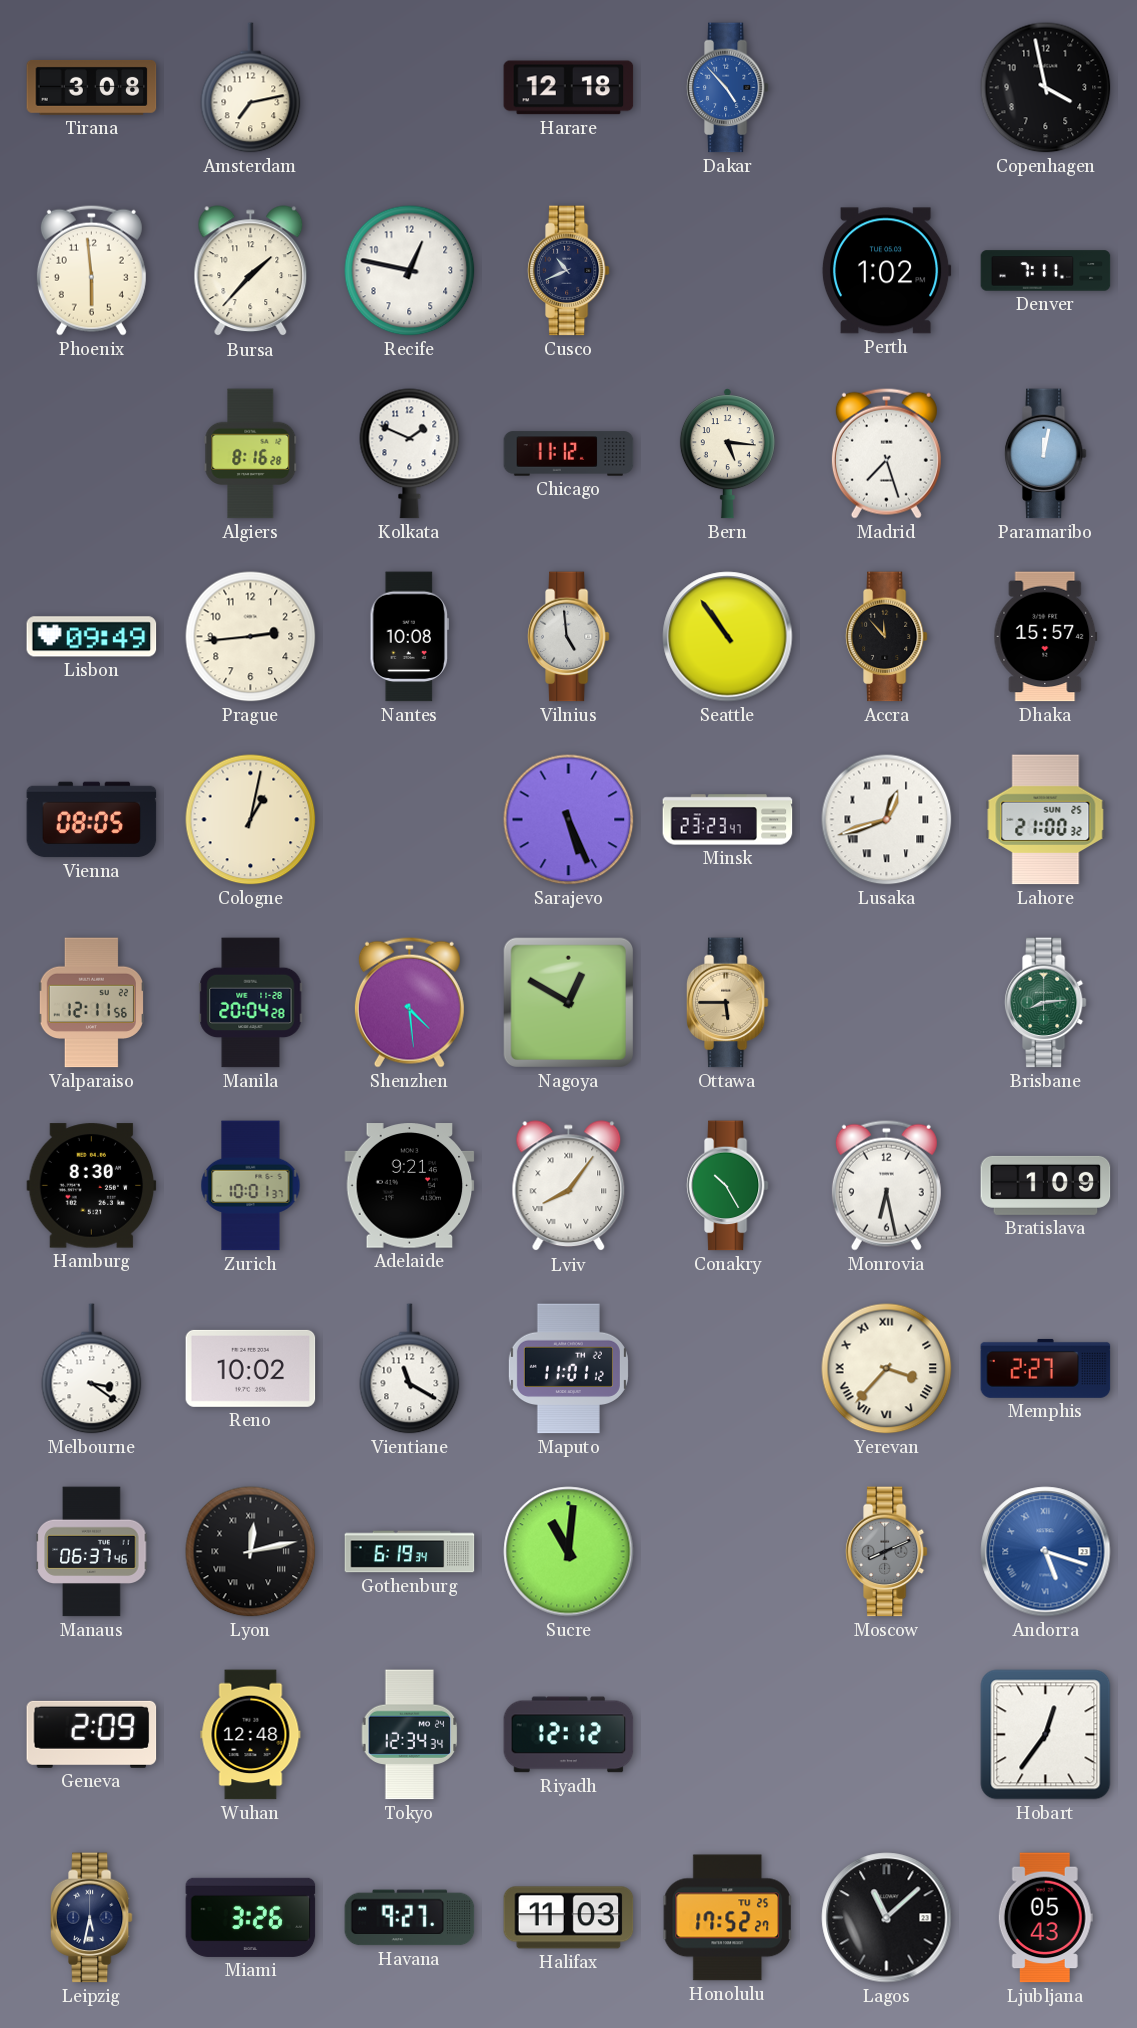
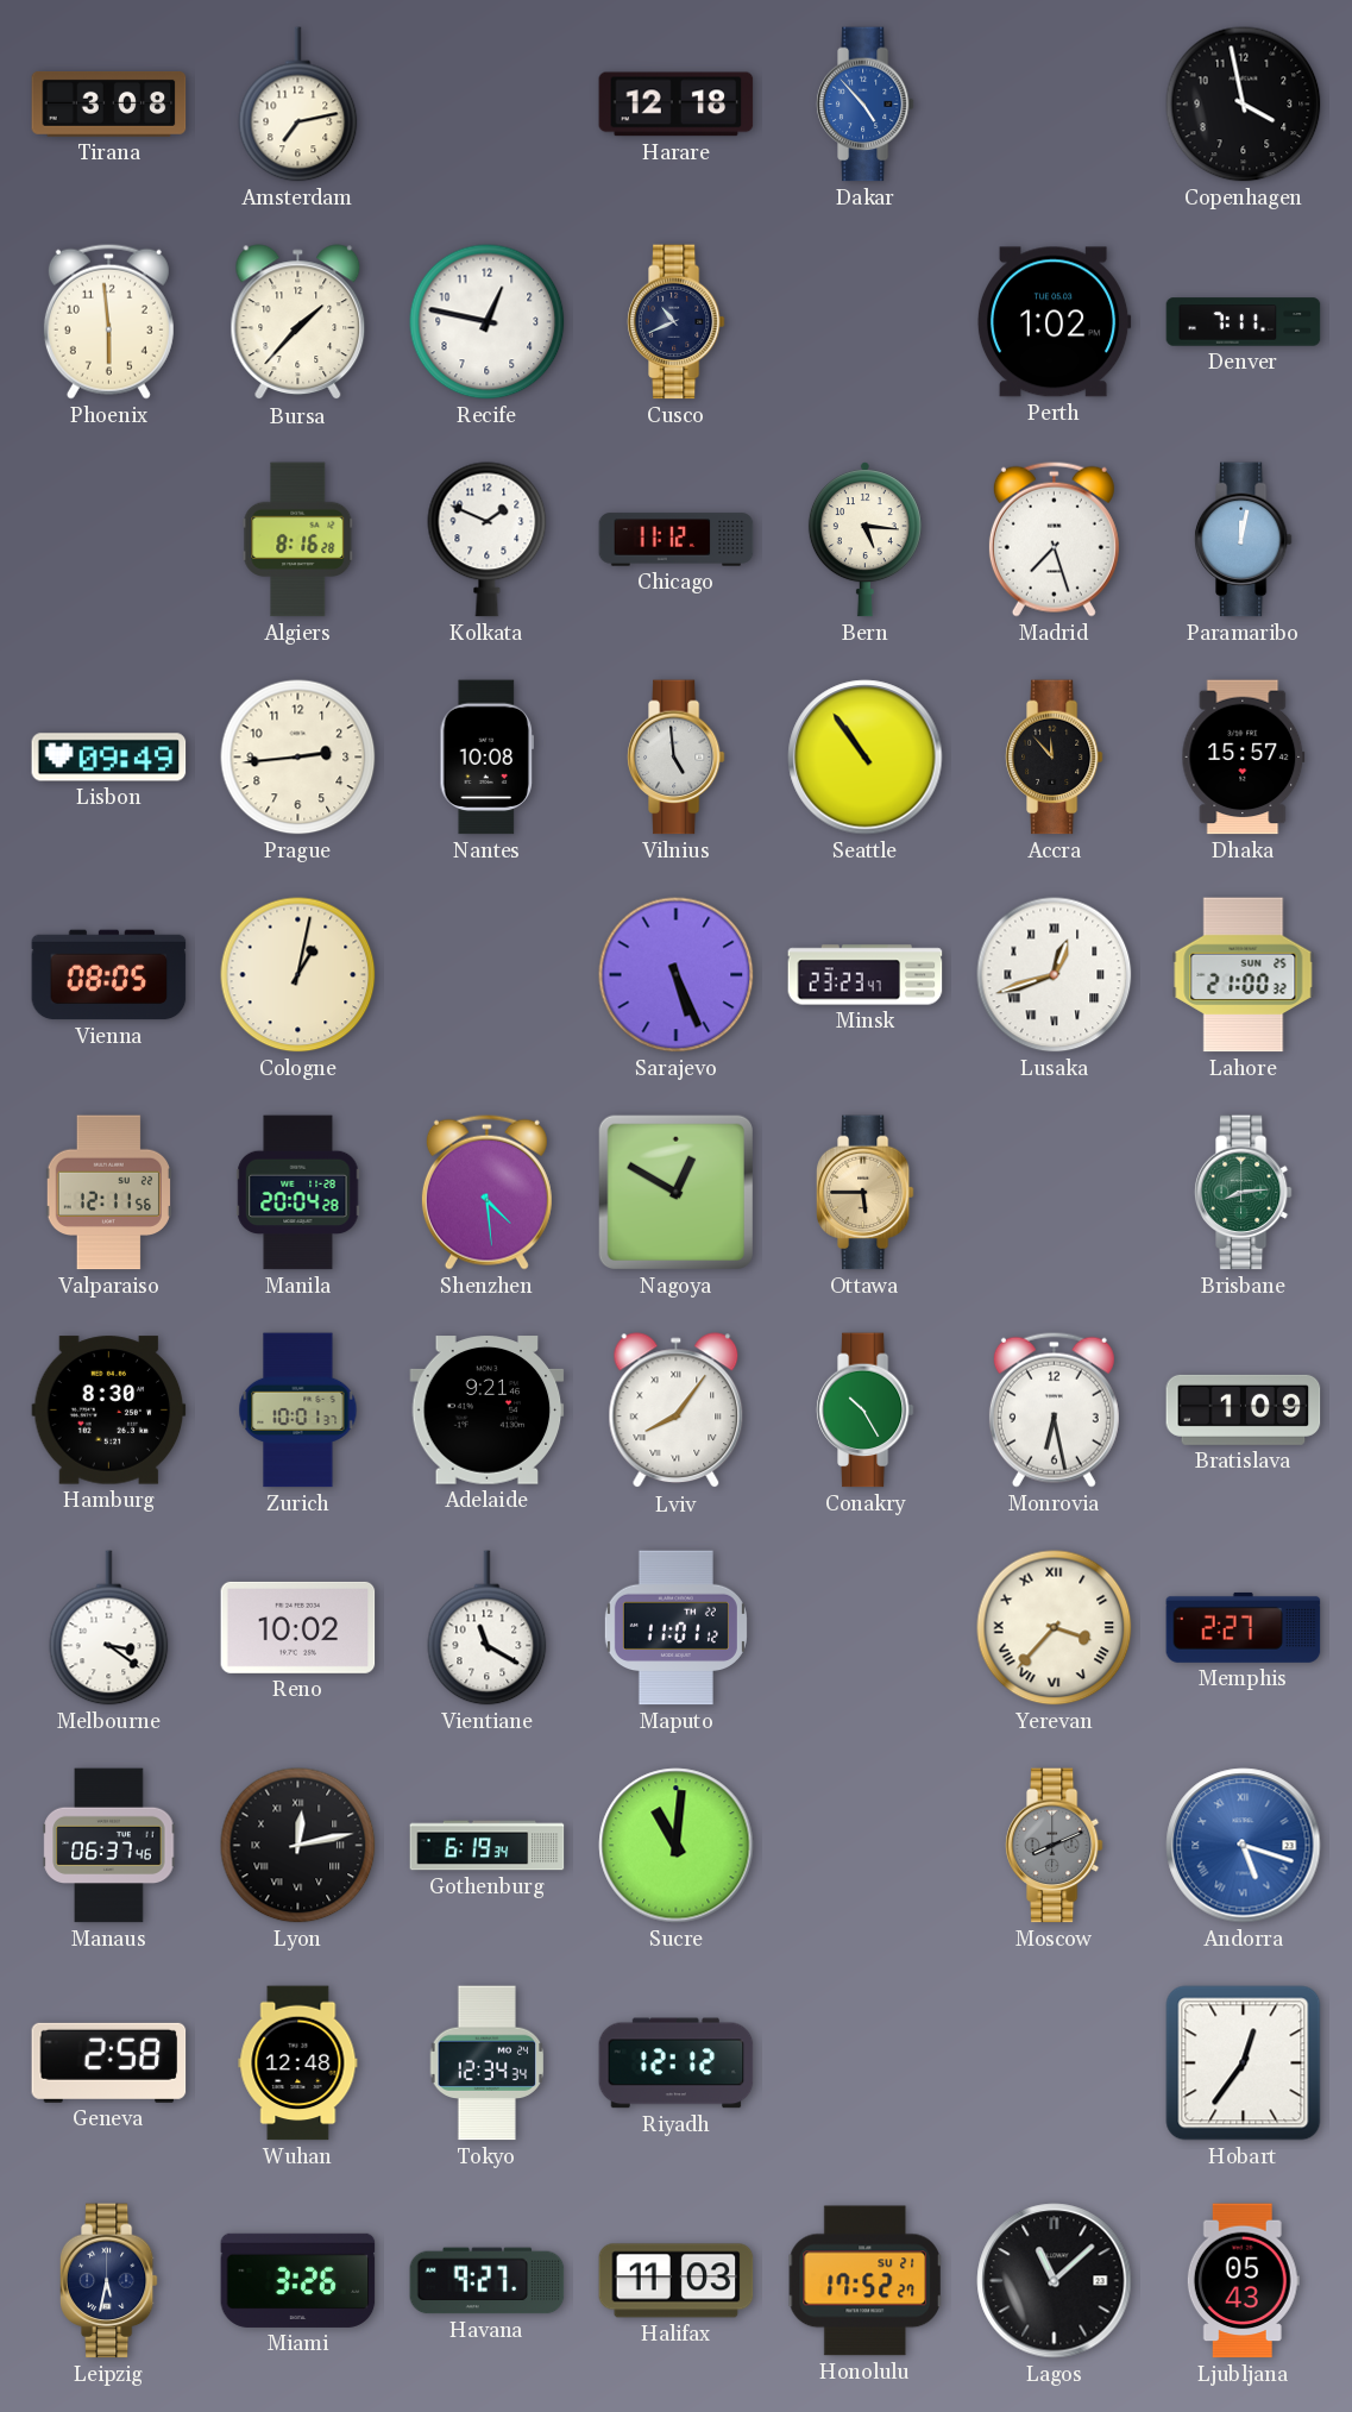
Geneva: 2:09 -> 2:58
Honolulu date: TU 25 -> SU 21
